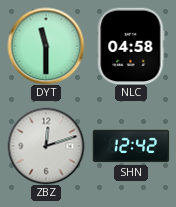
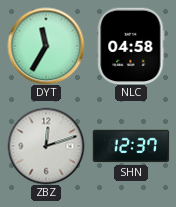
DYT: 11:30 -> 11:35
SHN: 12:42 -> 12:37
